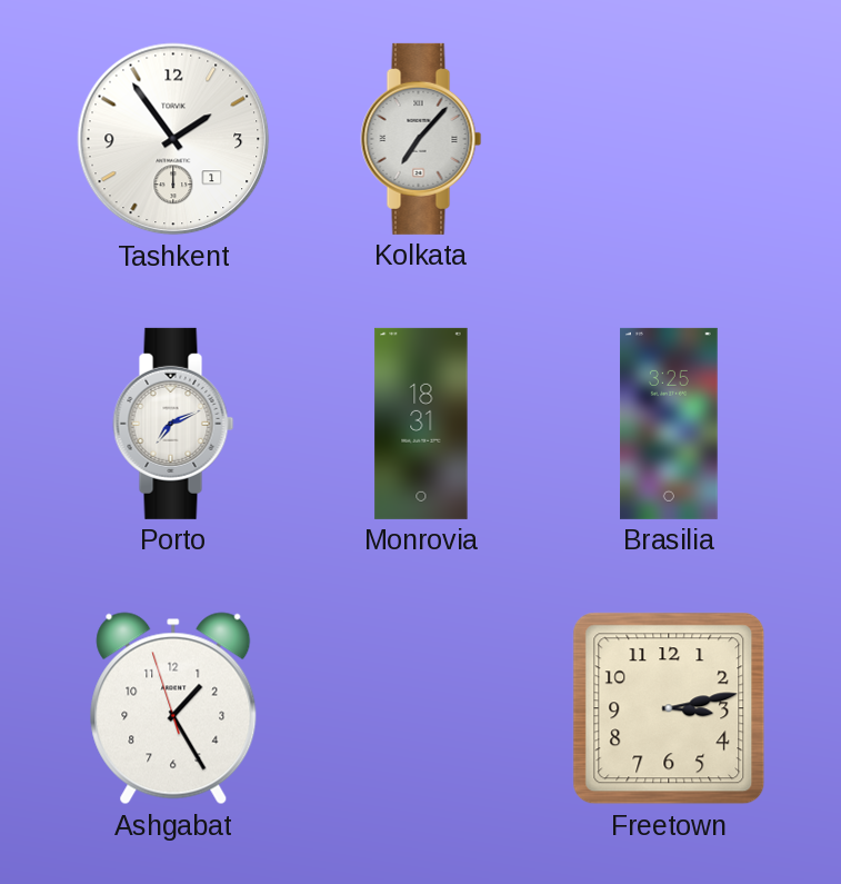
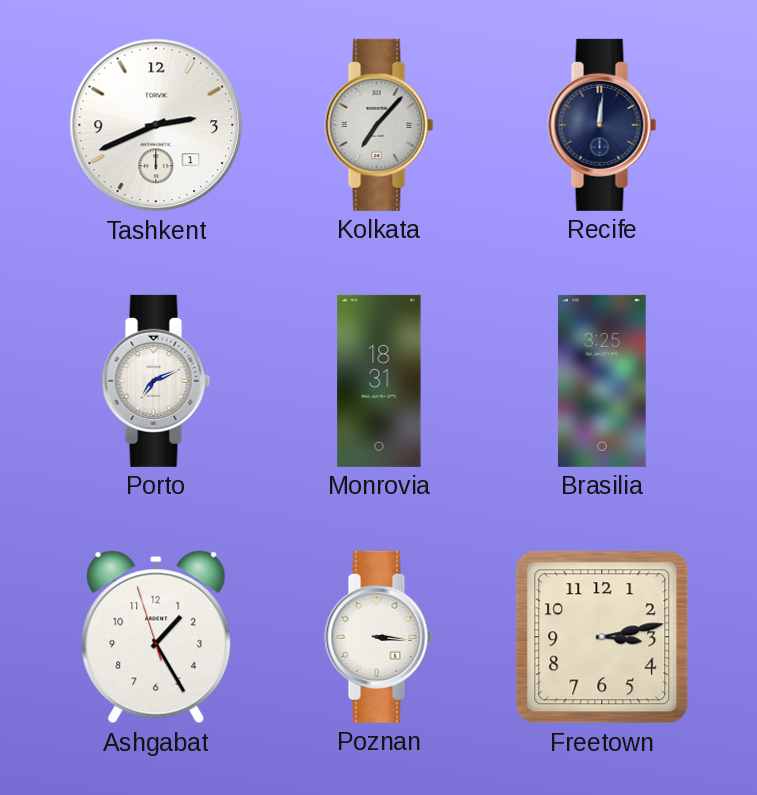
Tashkent: 1:54 -> 2:41
Recife: none -> 12:01
Poznan: none -> 3:16
